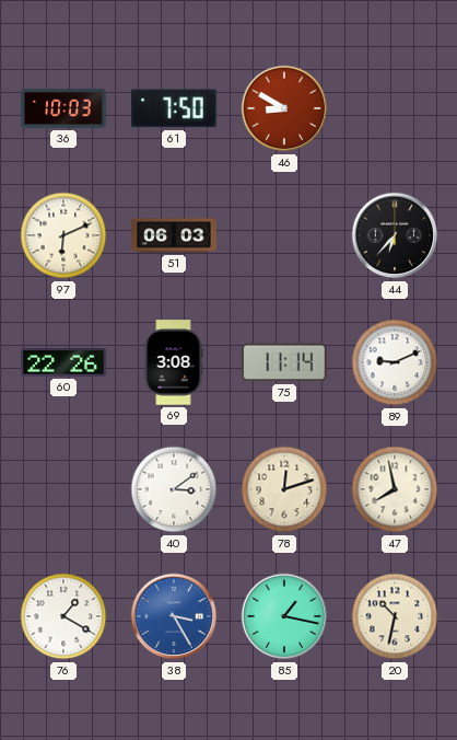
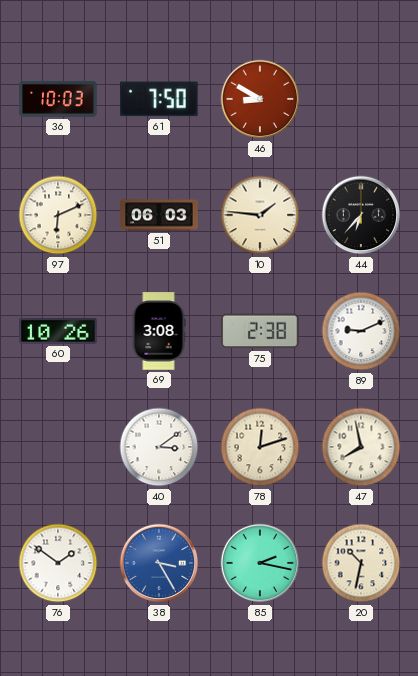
10: none -> 1:46
60: 22:26 -> 10:26
75: 11:14 -> 2:38
76: 1:20 -> 1:51
85: 1:17 -> 2:17
